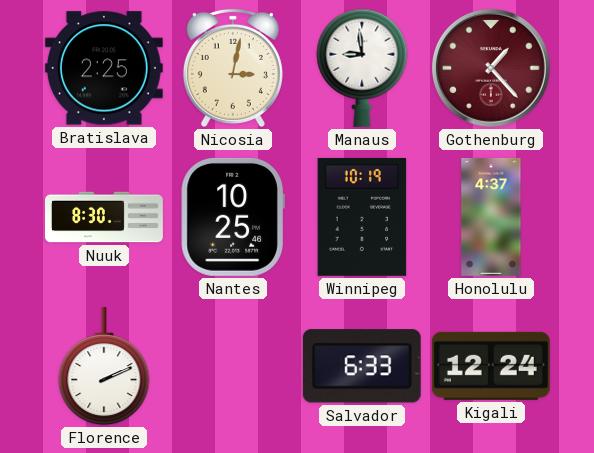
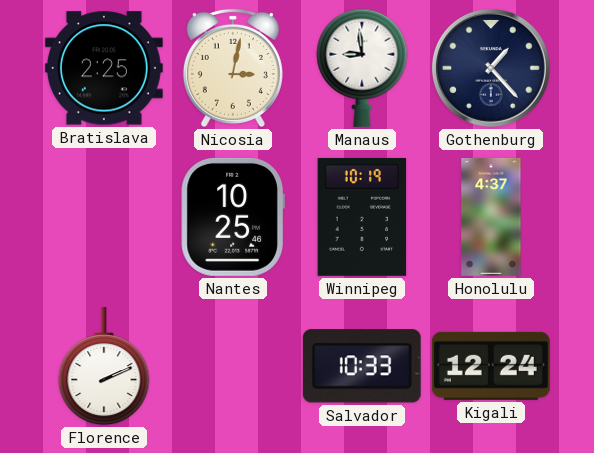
Gothenburg dial: burgundy -> navy
Nuuk: 8:30 -> none
Salvador: 6:33 -> 10:33
